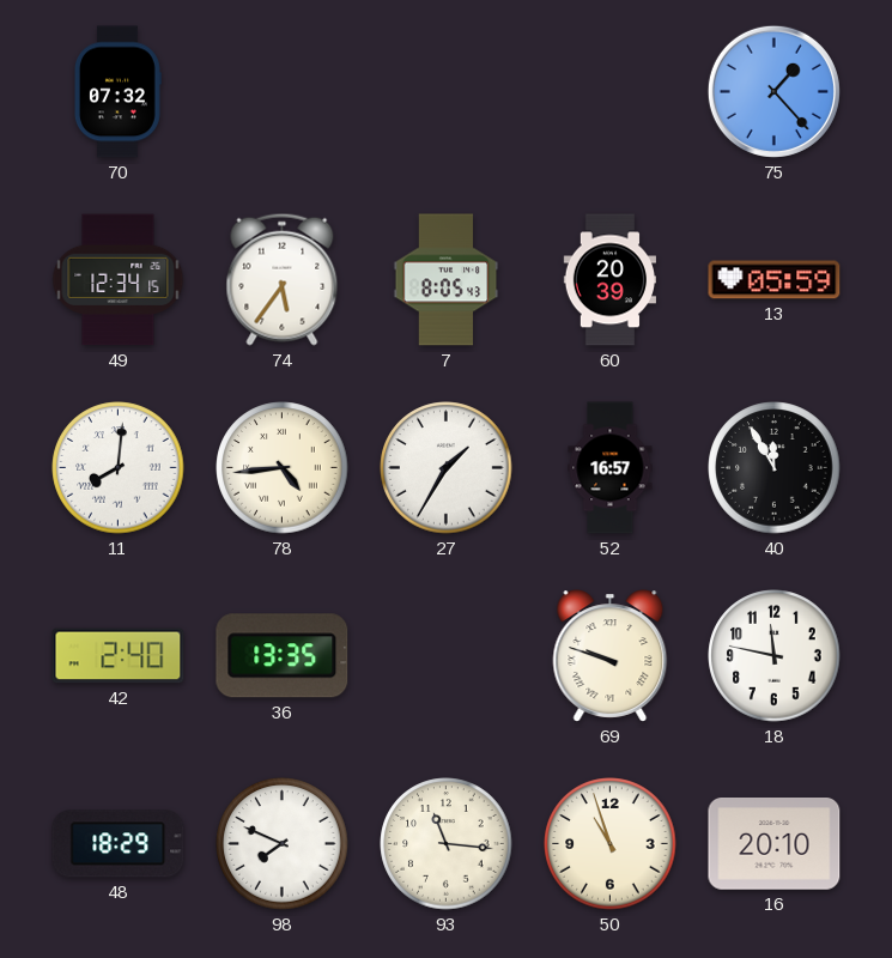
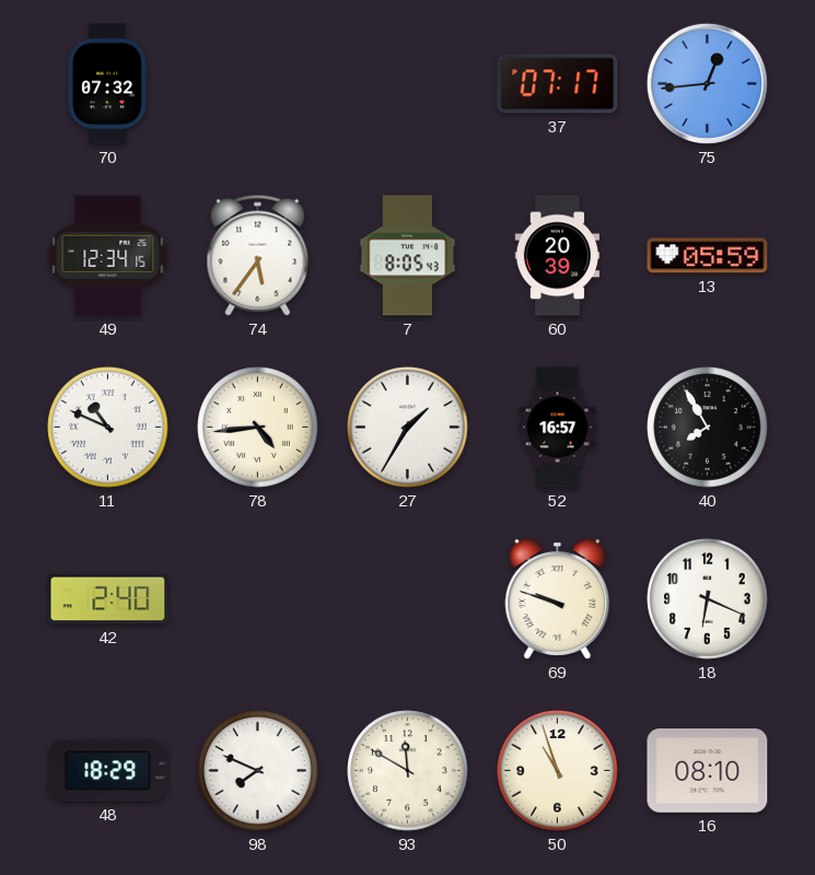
37: none -> 07:17
75: 1:23 -> 12:44
11: 8:01 -> 10:49
40: 11:55 -> 7:55
36: 13:35 -> none
18: 11:47 -> 6:19
93: 11:16 -> 11:50
16: 20:10 -> 08:10
